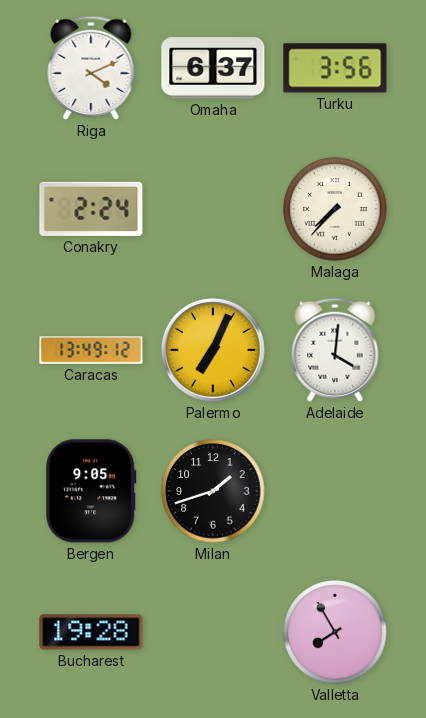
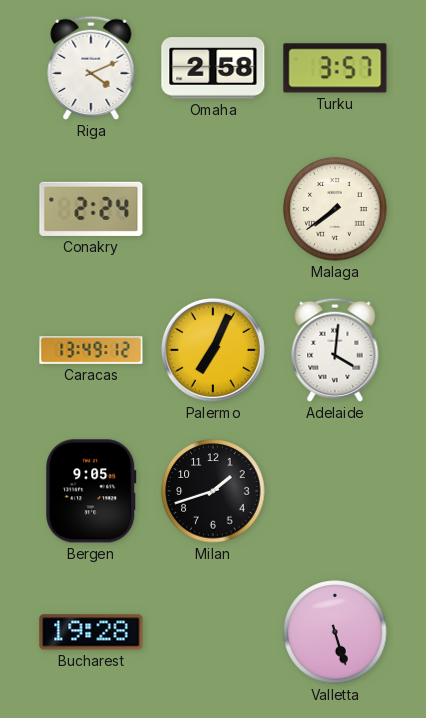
Omaha: 6:37 -> 2:58
Turku: 3:56 -> 3:57
Malaga: 7:37 -> 7:39
Valletta: 7:55 -> 5:27
